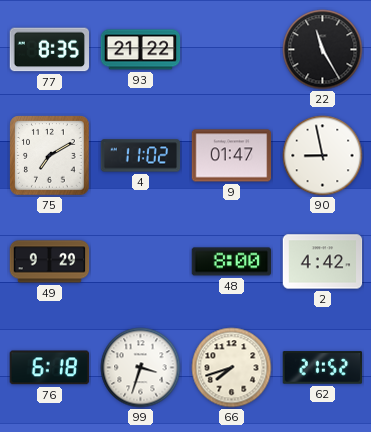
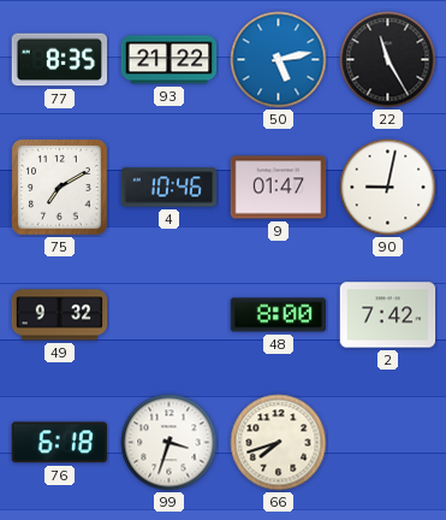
50: none -> 5:13
4: 11:02 -> 10:46
90: 8:58 -> 9:02
49: 9:29 -> 9:32
2: 4:42 -> 7:42
62: 21:52 -> none
